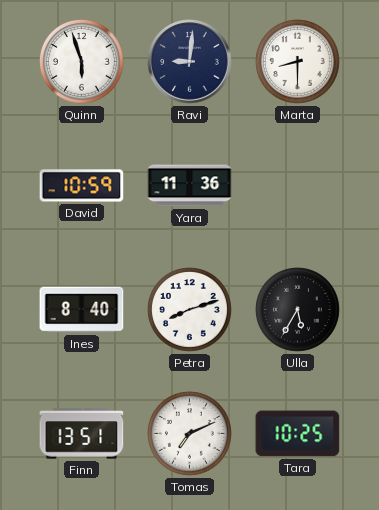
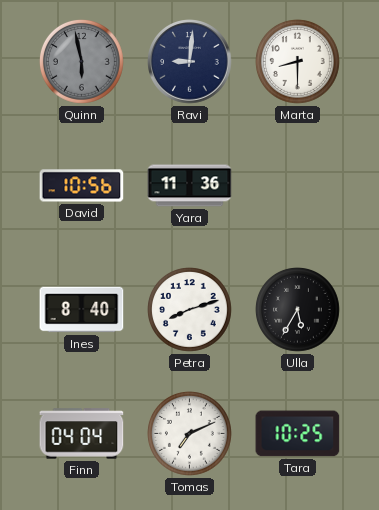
Quinn: 5:57 -> 5:58
Quinn dial: white -> grey
David: 10:59 -> 10:56
Finn: 13:51 -> 04:04
